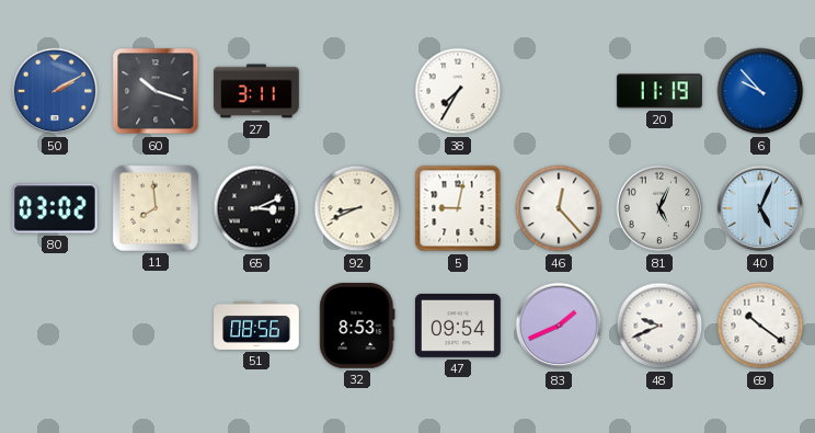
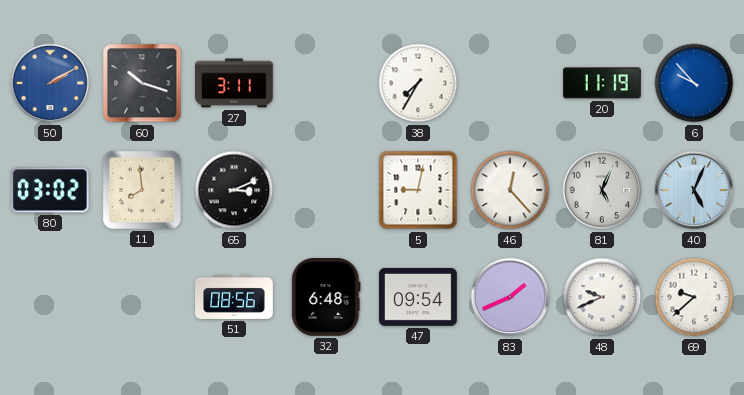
92: 8:41 -> none
32: 8:53 -> 6:48
69: 10:21 -> 9:38
